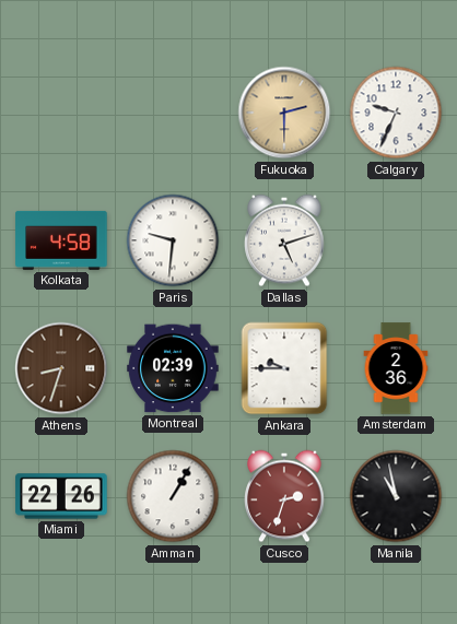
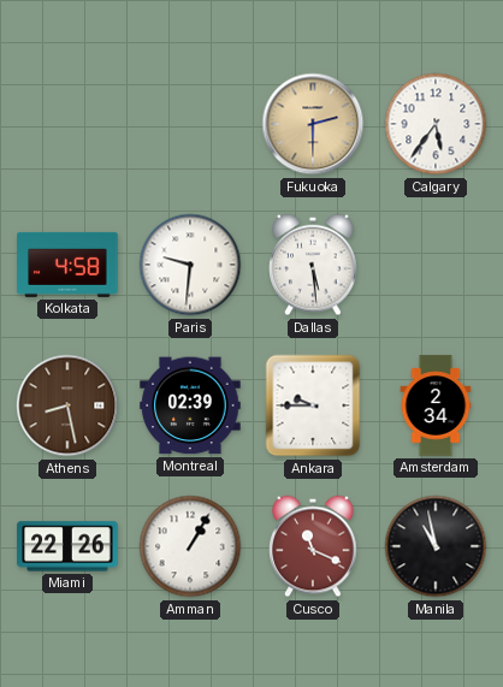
Calgary: 9:34 -> 5:36
Dallas: 5:12 -> 5:29
Athens: 8:33 -> 8:28
Amsterdam: 2:36 -> 2:34
Cusco: 2:33 -> 11:19
